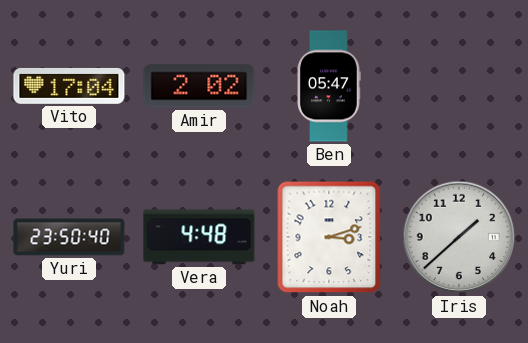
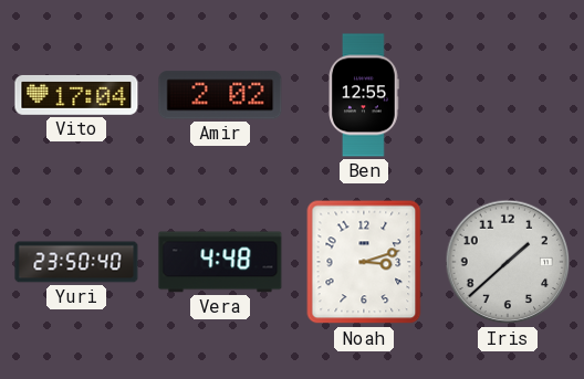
Ben: 05:47 -> 12:55
